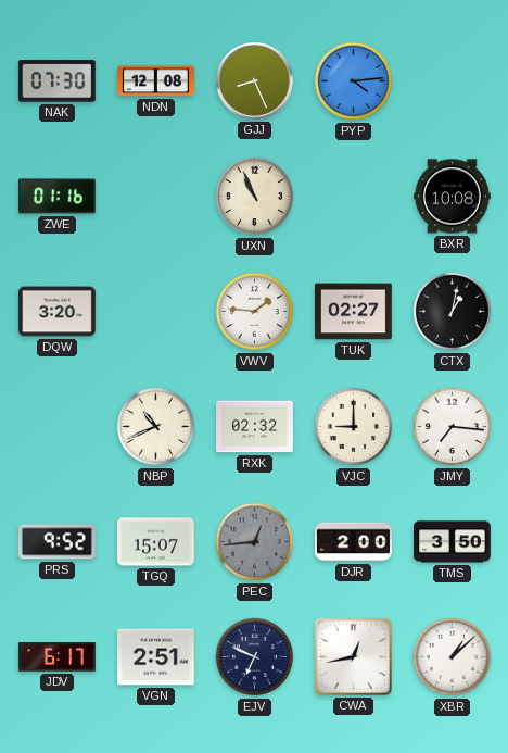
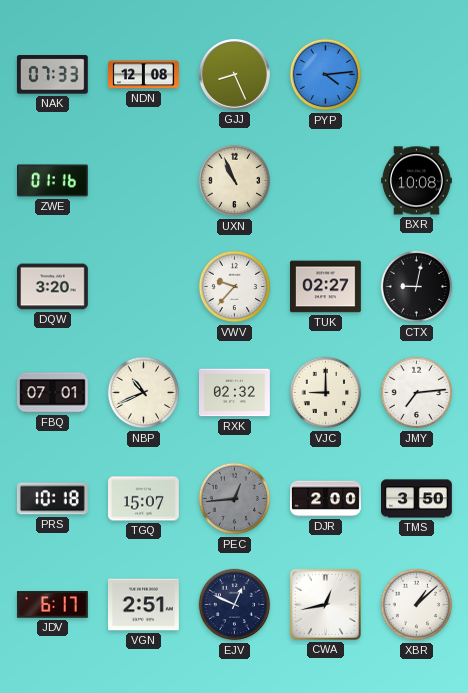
NAK: 07:30 -> 07:33
VWV: 1:46 -> 9:37
CTX: 1:02 -> 9:02
FBQ: none -> 07:01
JMY: 7:16 -> 7:14
PRS: 9:52 -> 10:18
EJV: 6:49 -> 12:49
